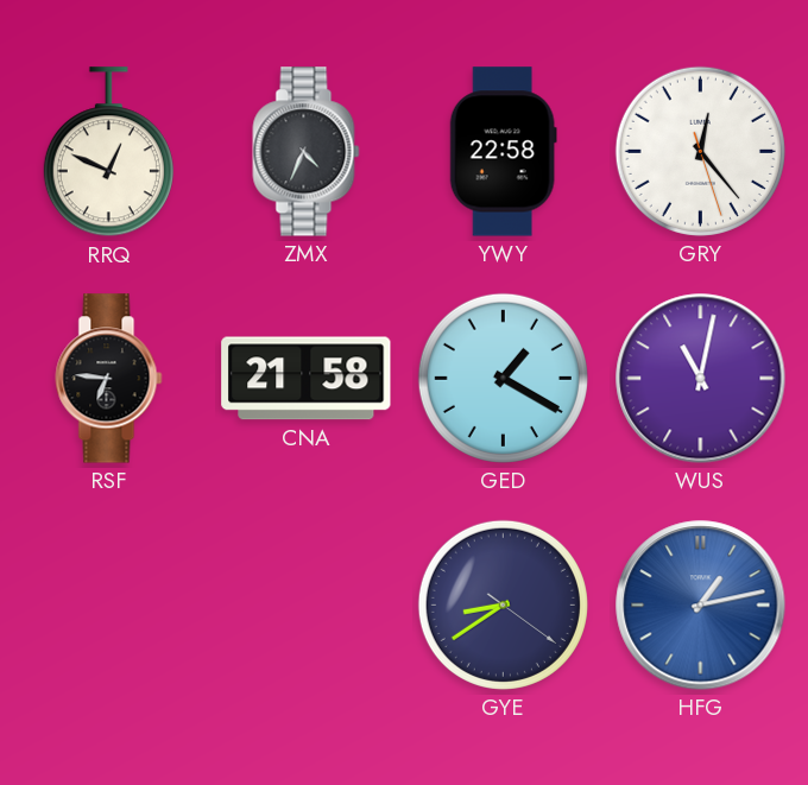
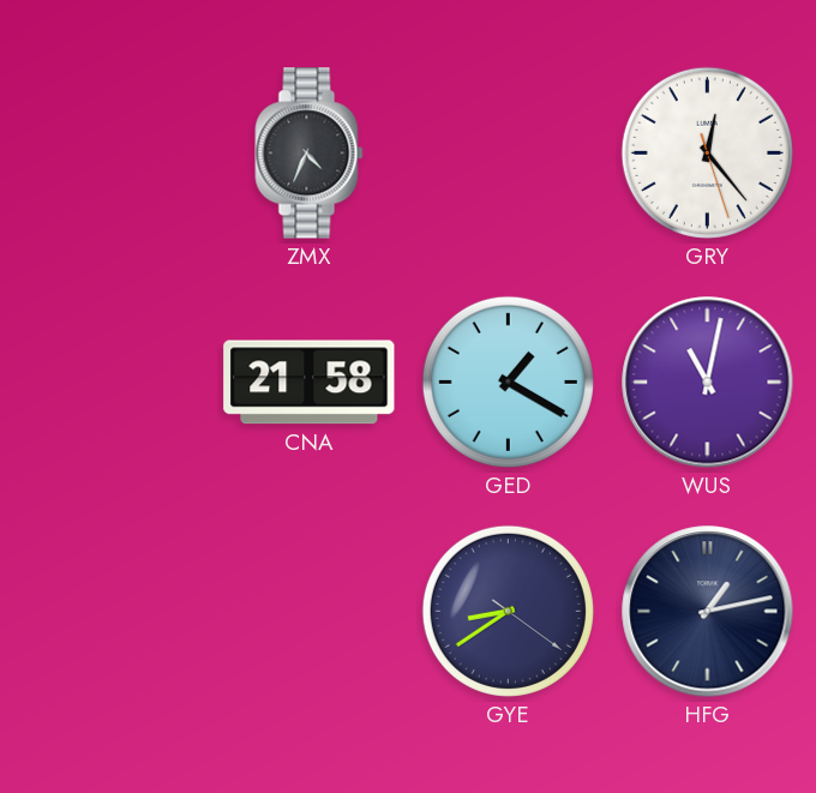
RRQ: 12:49 -> none
YWY: 22:58 -> none
RSF: 6:46 -> none
HFG dial: blue -> navy
